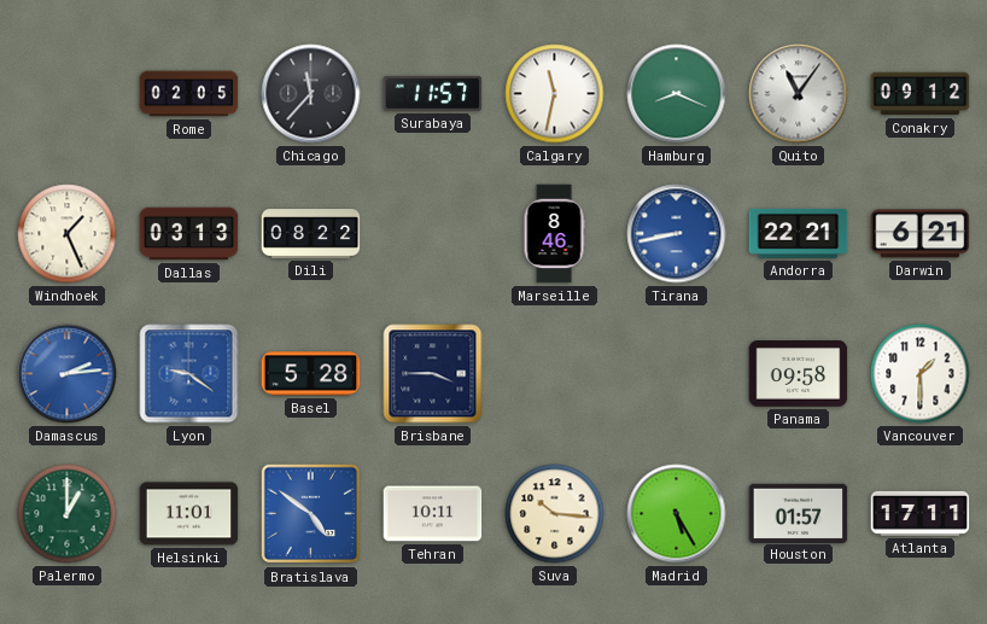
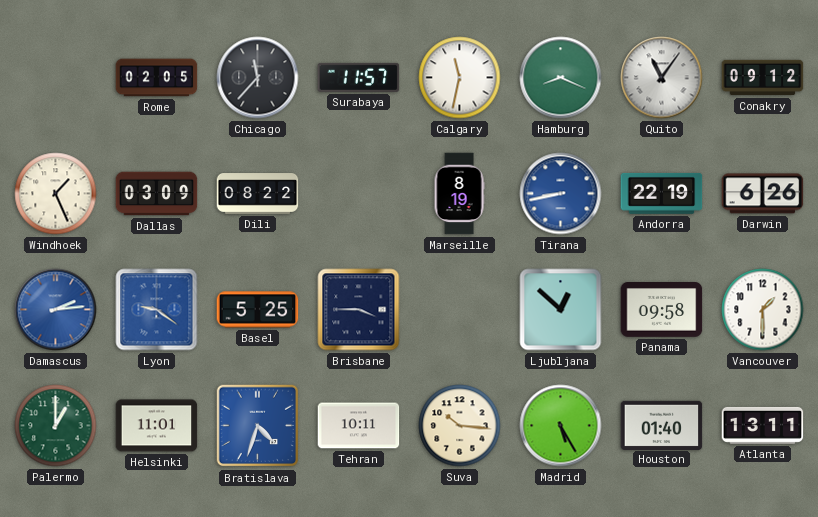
Dallas: 03:13 -> 03:09
Marseille: 8:46 -> 8:19
Andorra: 22:21 -> 22:19
Darwin: 6:21 -> 6:26
Basel: 5:28 -> 5:25
Ljubljana: none -> 12:52
Bratislava: 4:51 -> 4:33
Houston: 01:57 -> 01:40
Atlanta: 17:11 -> 13:11
